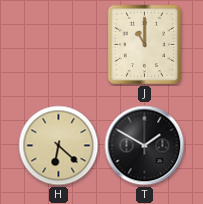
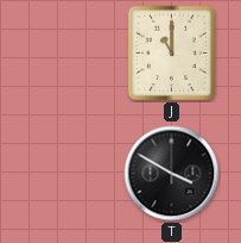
H: 6:22 -> none
T: 1:50 -> 3:50
